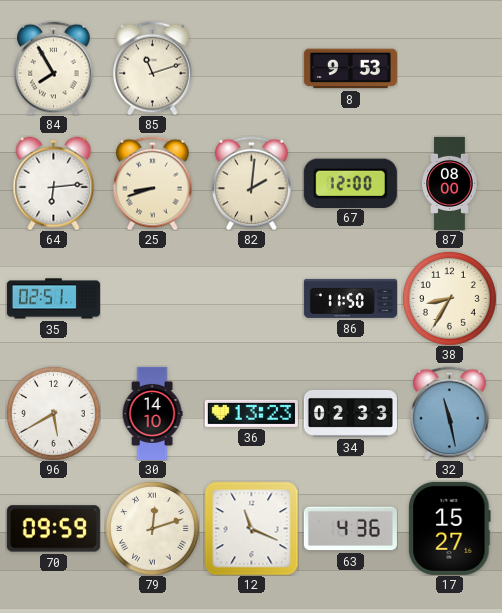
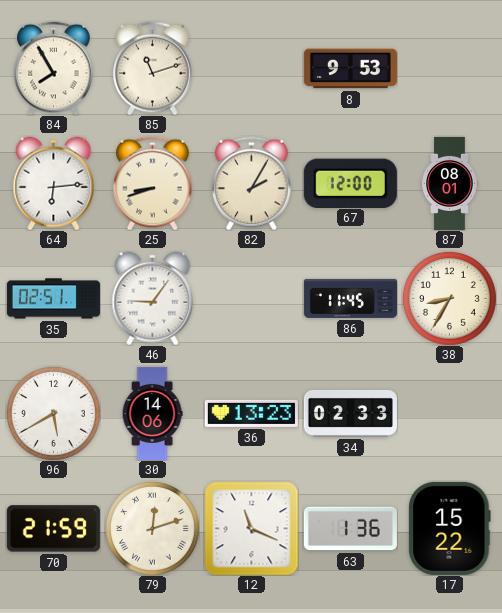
82: 2:01 -> 2:05
87: 08:00 -> 08:01
46: none -> 9:06
86: 11:50 -> 11:45
30: 14:10 -> 14:06
32: 11:28 -> none
70: 09:59 -> 21:59
63: 4:36 -> 1:36
17: 15:27 -> 15:22
